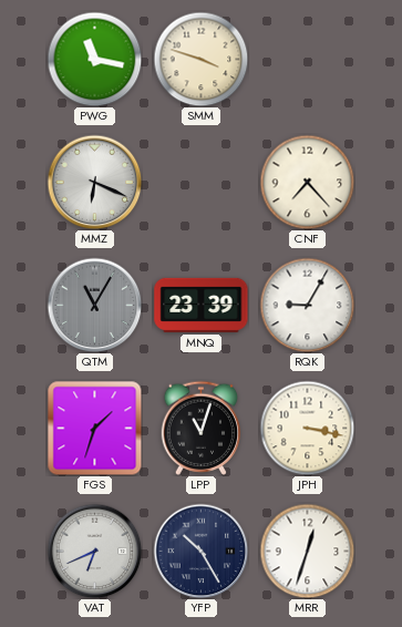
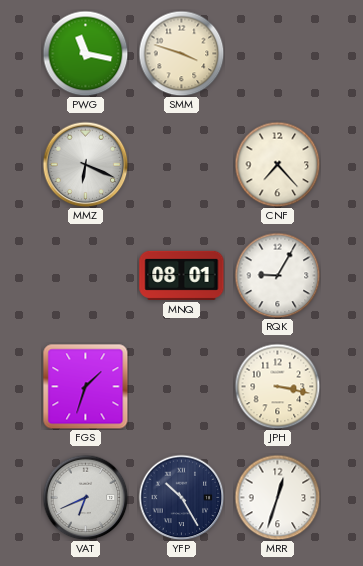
QTM: 11:05 -> none
MNQ: 23:39 -> 08:01
LPP: 11:03 -> none
